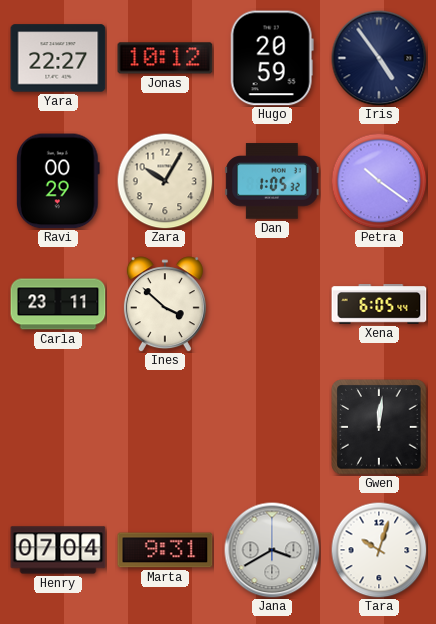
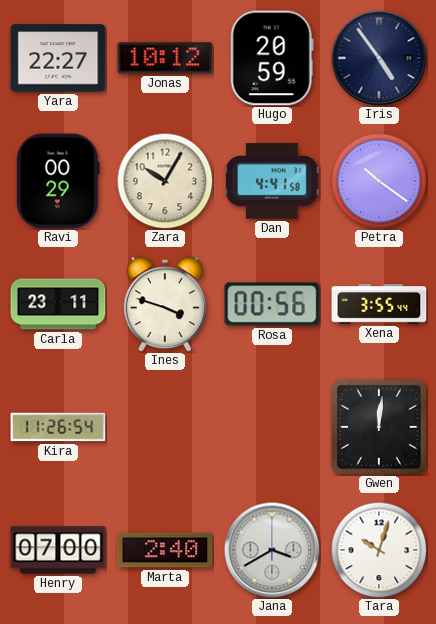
Dan: 1:05 -> 4:41
Ines: 3:52 -> 3:48
Rosa: none -> 00:56
Xena: 6:05 -> 3:55
Kira: none -> 11:26
Henry: 07:04 -> 07:00
Marta: 9:31 -> 2:40
